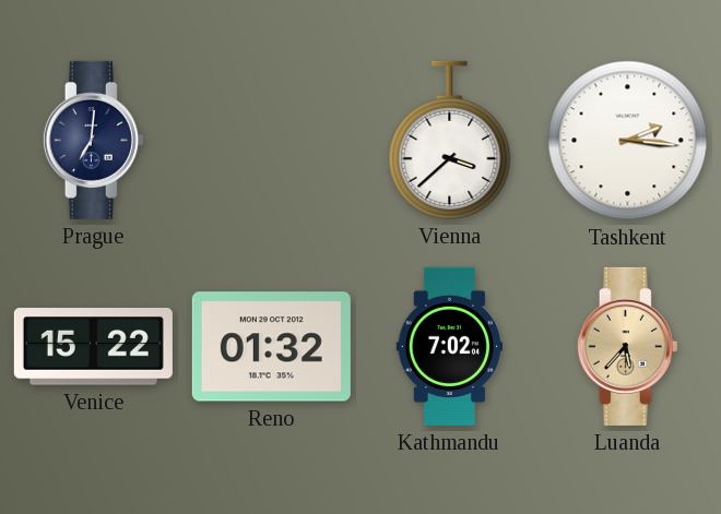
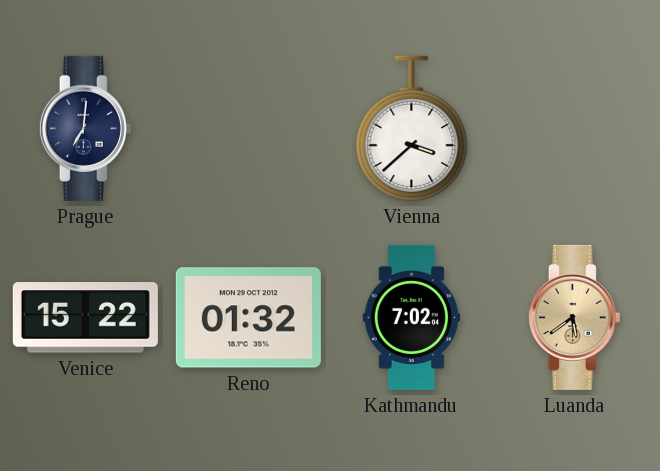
Tashkent: 2:16 -> none
Luanda: 5:37 -> 5:39
